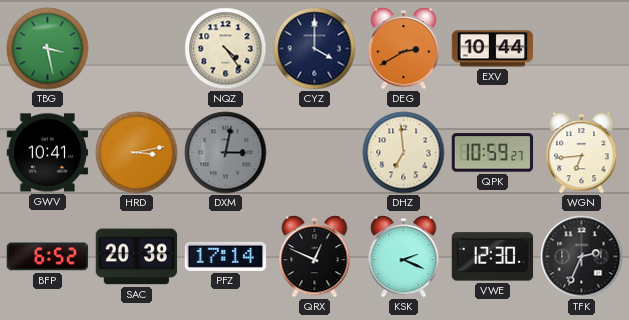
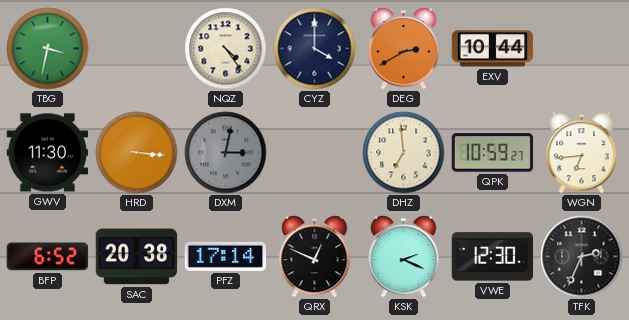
TBG: 3:28 -> 3:32
GWV: 10:41 -> 11:30
HRD: 3:13 -> 3:16
